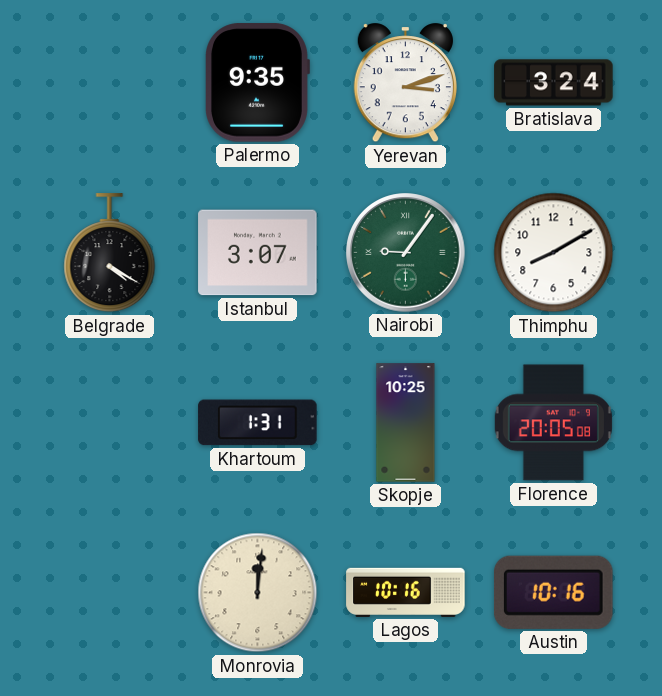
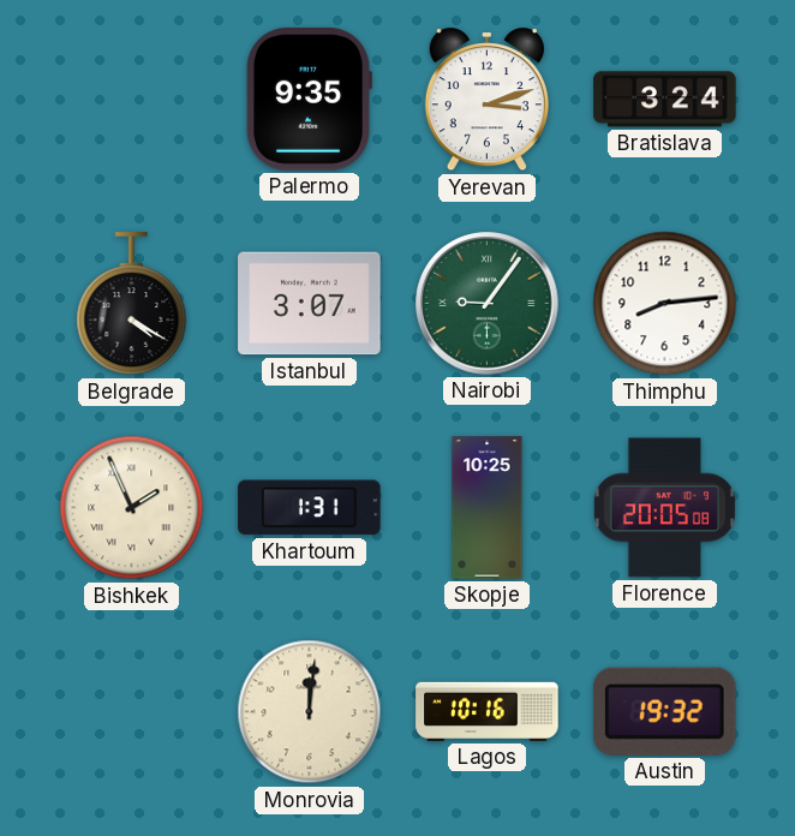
Thimphu: 8:10 -> 8:14
Bishkek: none -> 1:56
Austin: 10:16 -> 19:32
